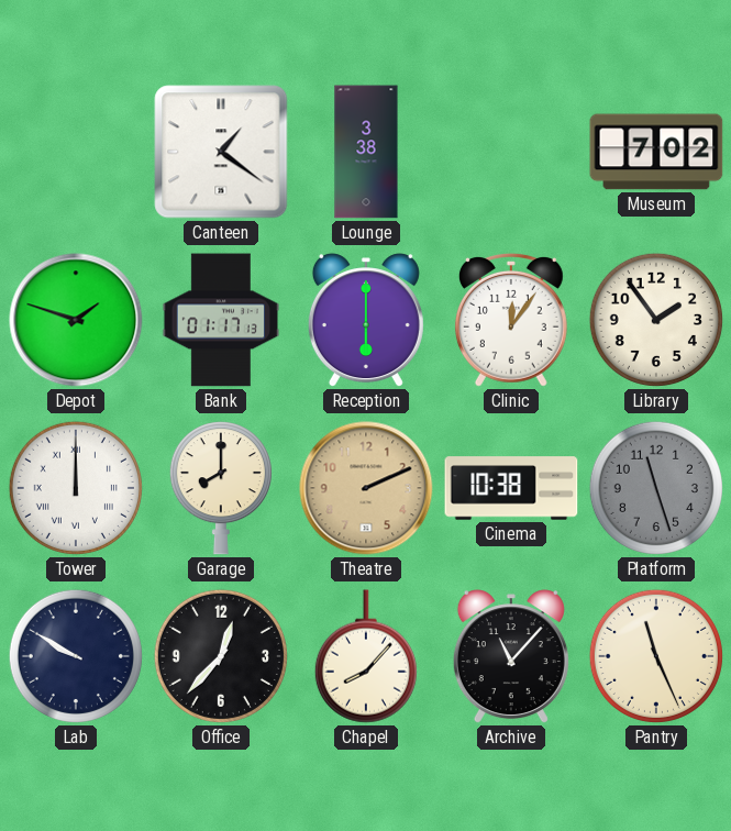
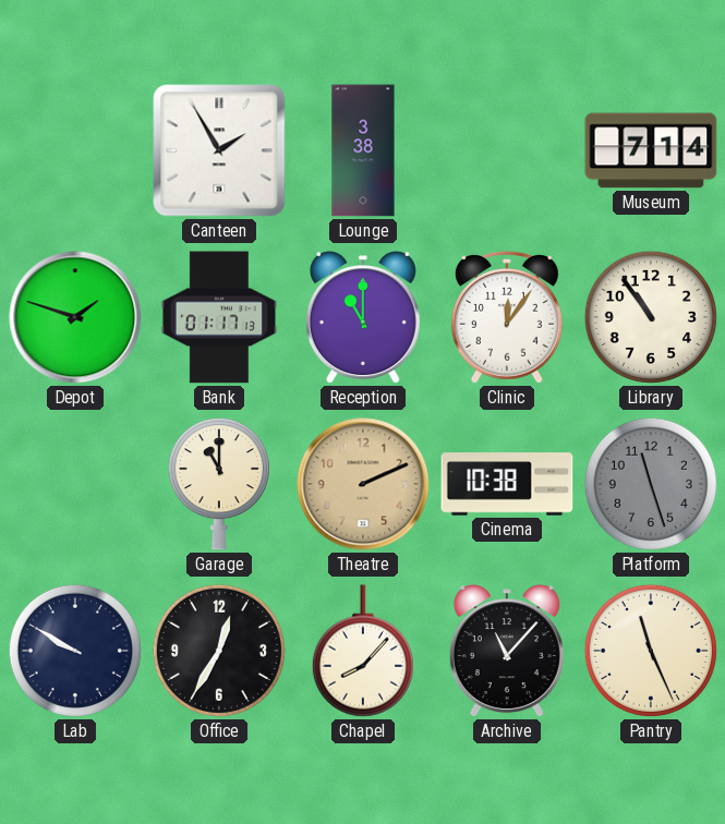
Canteen: 1:21 -> 1:55
Museum: 7:02 -> 7:14
Reception: 6:00 -> 11:00
Library: 1:54 -> 10:54
Tower: 12:00 -> none
Garage: 8:00 -> 11:00
Office: 12:37 -> 12:35
